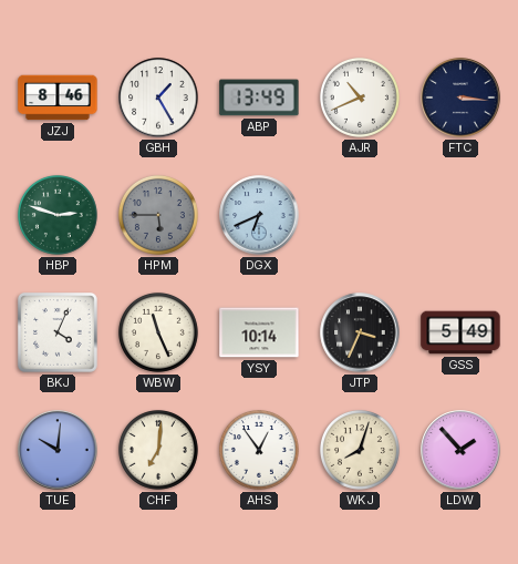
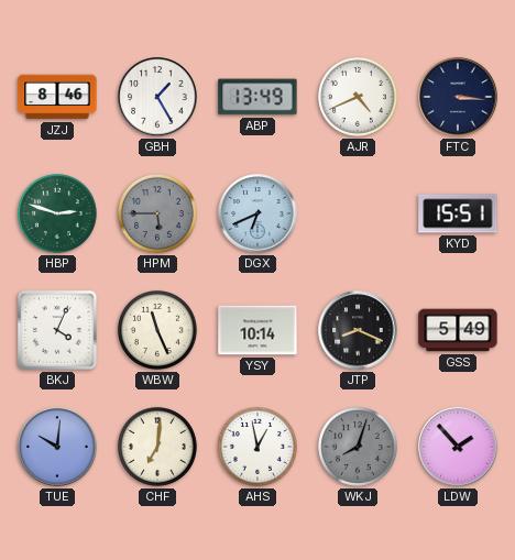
AJR: 10:41 -> 4:41
KYD: none -> 15:51
JTP: 3:34 -> 8:19
AHS: 12:54 -> 12:58
WKJ dial: cream -> grey
